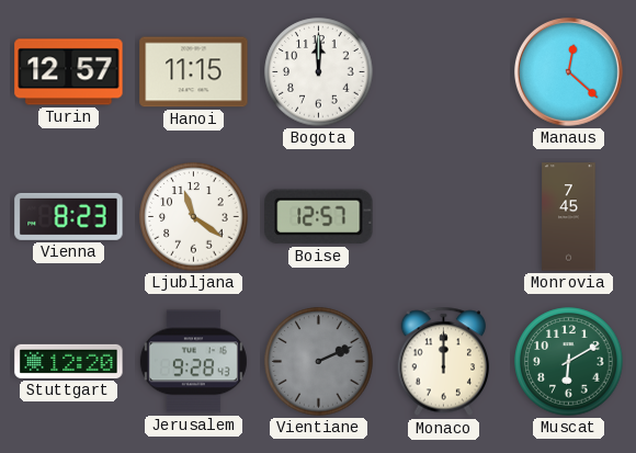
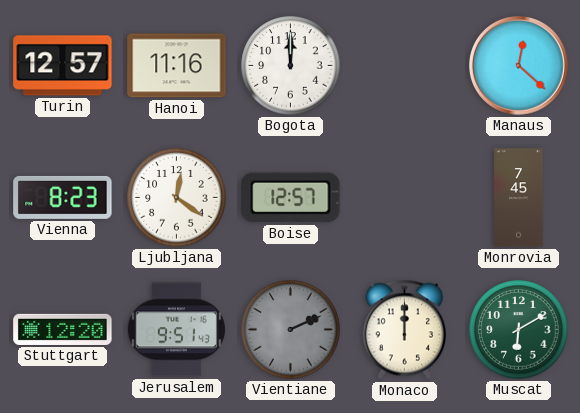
Hanoi: 11:15 -> 11:16
Ljubljana: 11:21 -> 12:21
Jerusalem: 9:28 -> 9:51
